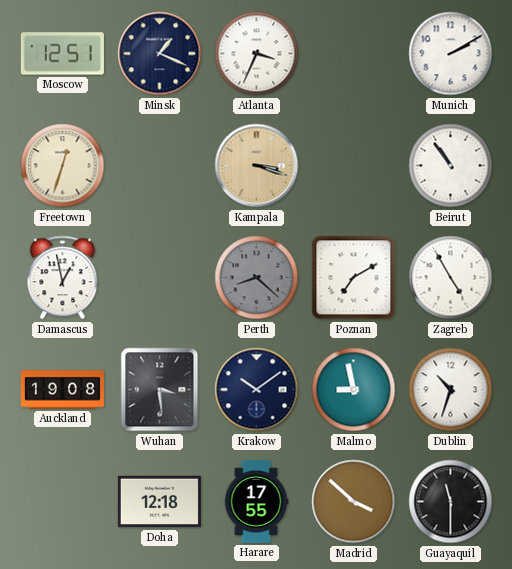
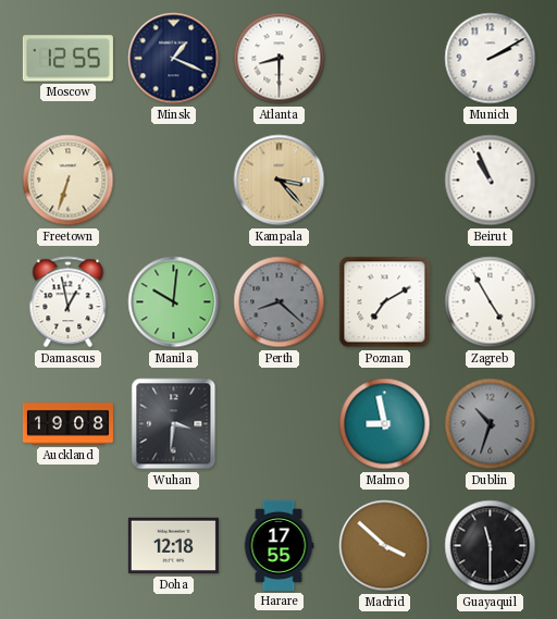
Moscow: 12:51 -> 12:55
Atlanta: 3:34 -> 8:30
Freetown: 12:33 -> 6:33
Kampala: 3:18 -> 3:23
Beirut: 10:54 -> 10:56
Manila: none -> 10:01
Wuhan: 3:29 -> 3:31
Krakow: 10:09 -> none
Dublin dial: white -> grey
